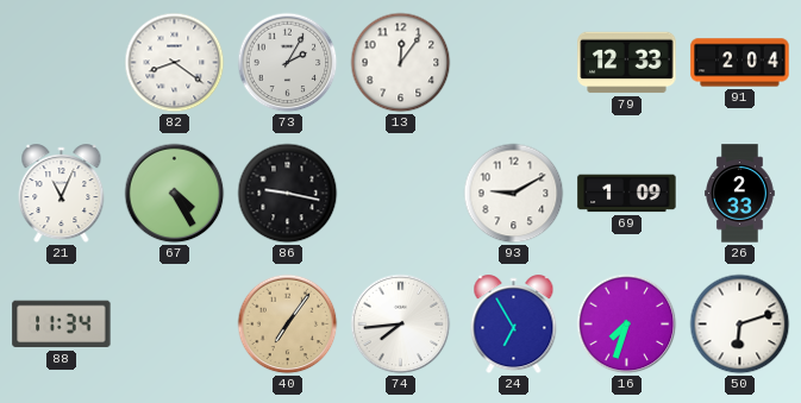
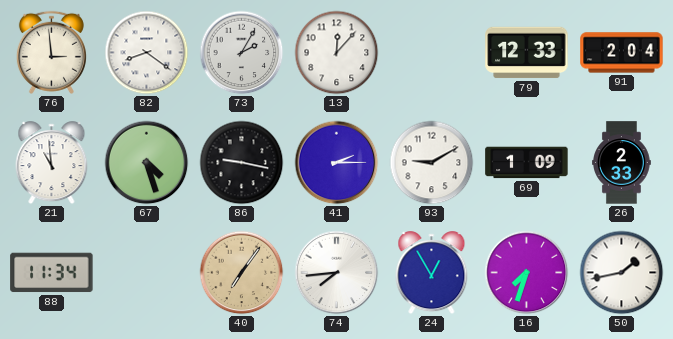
76: none -> 2:59
13: 12:06 -> 12:07
21: 11:04 -> 10:59
67: 4:25 -> 4:27
41: none -> 2:15
24: 6:55 -> 12:55
50: 6:12 -> 1:43
